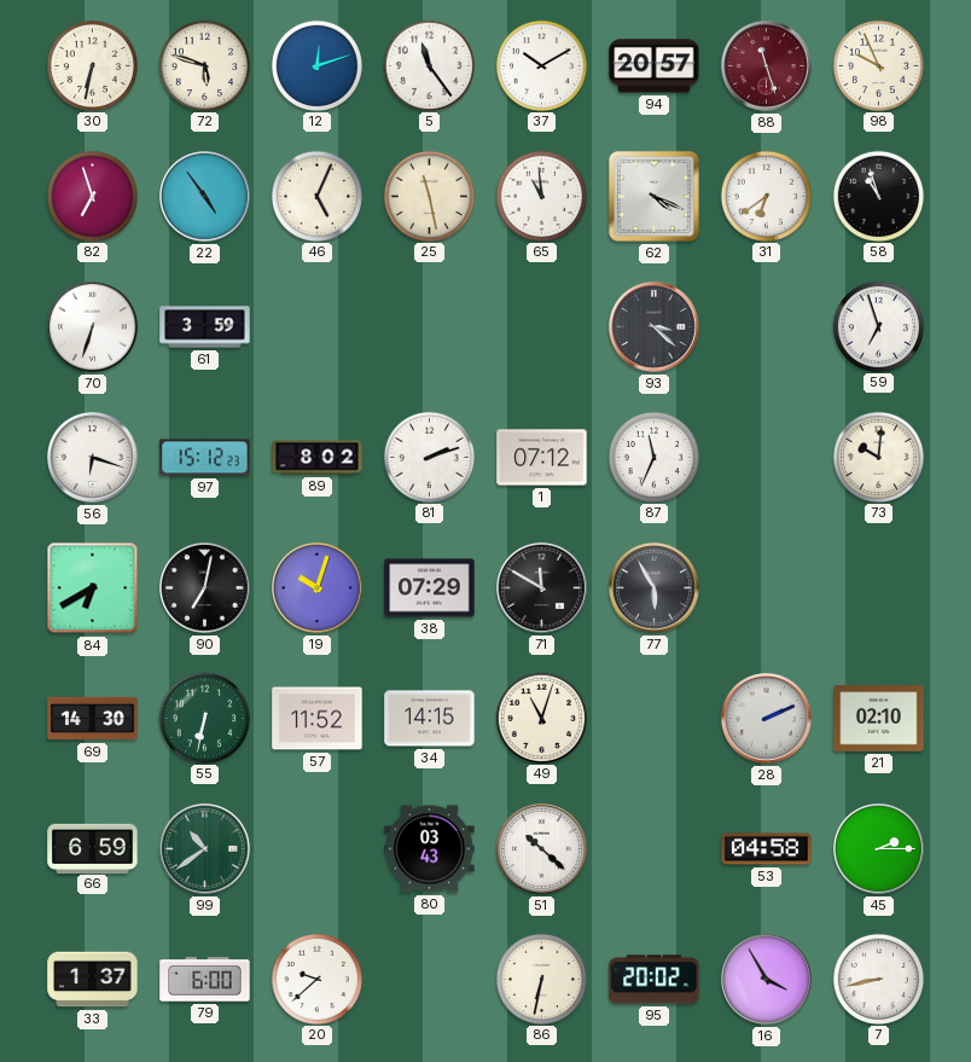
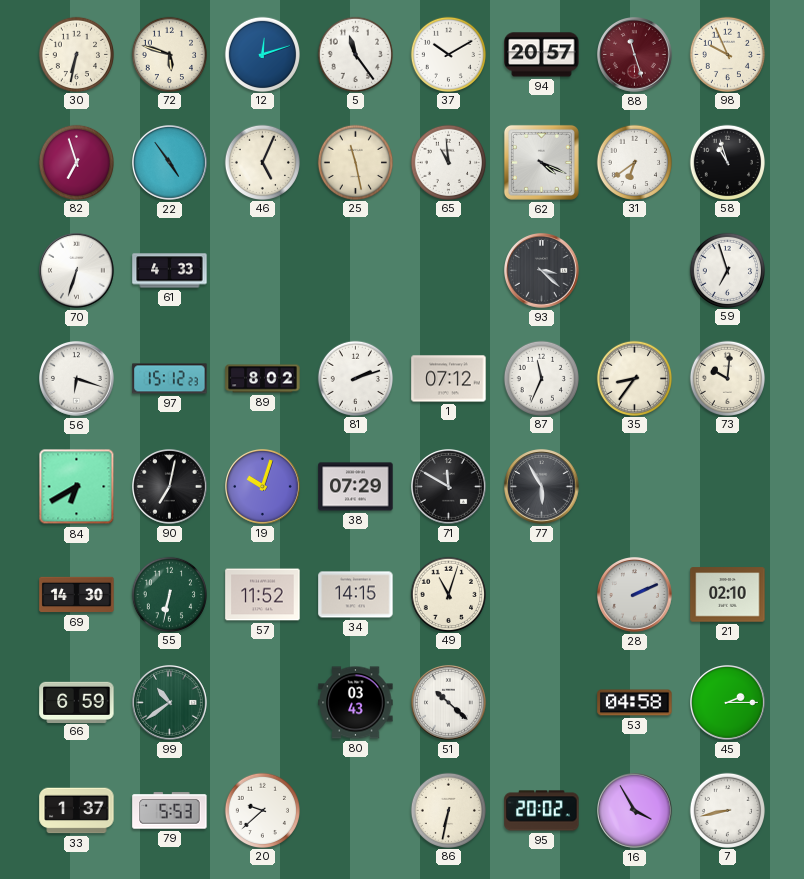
61: 3:59 -> 4:33
35: none -> 8:36
79: 6:00 -> 5:53
